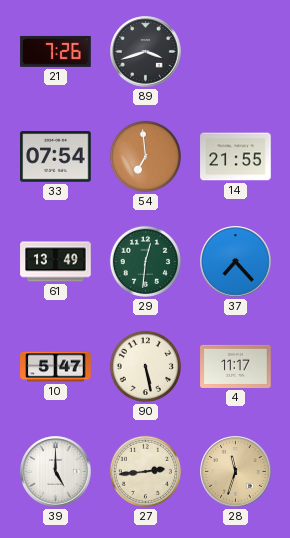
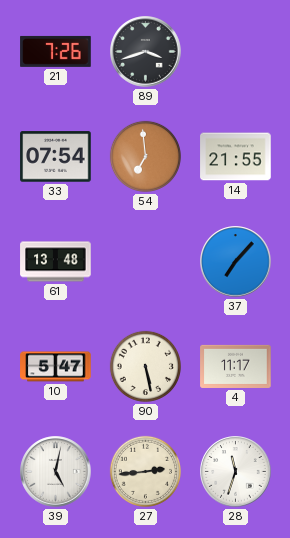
61: 13:49 -> 13:48
29: 12:31 -> none
37: 7:23 -> 7:07
39: 5:00 -> 5:02
28 dial: champagne -> white
